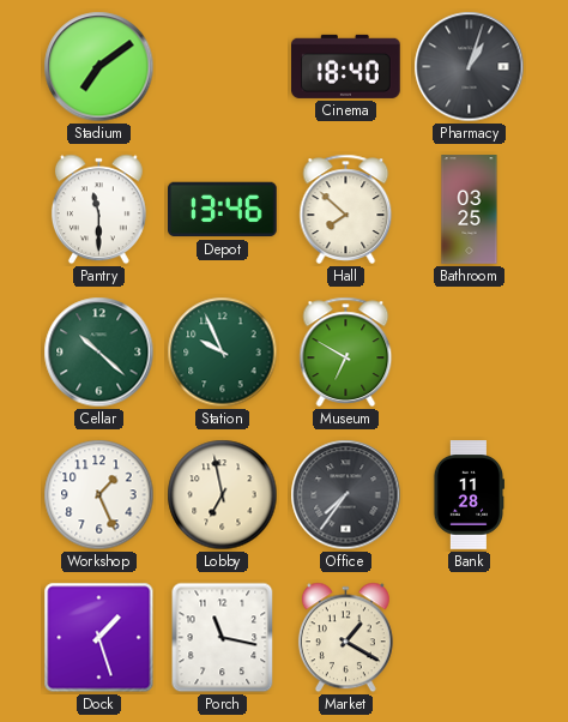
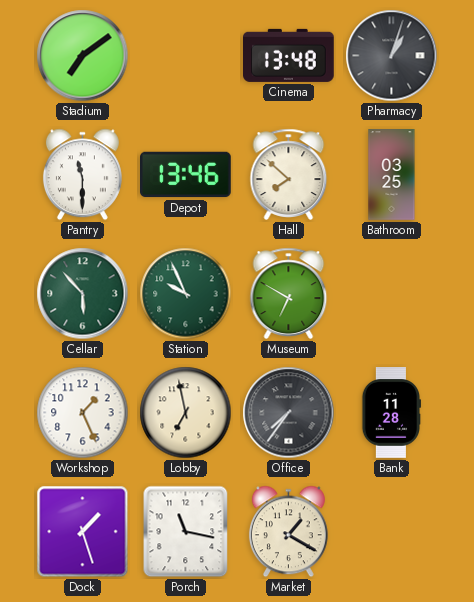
Cinema: 18:40 -> 13:48
Cellar: 10:22 -> 5:53
